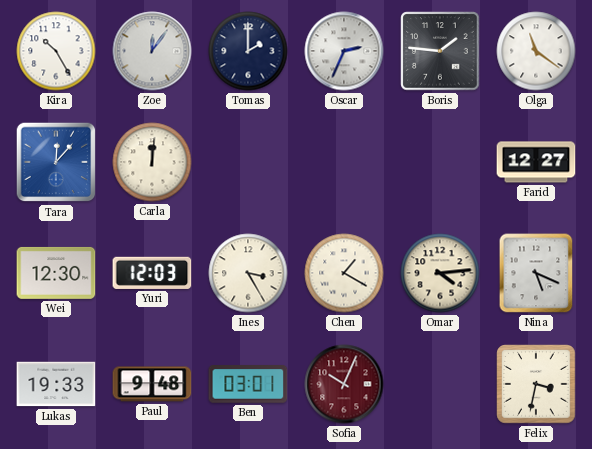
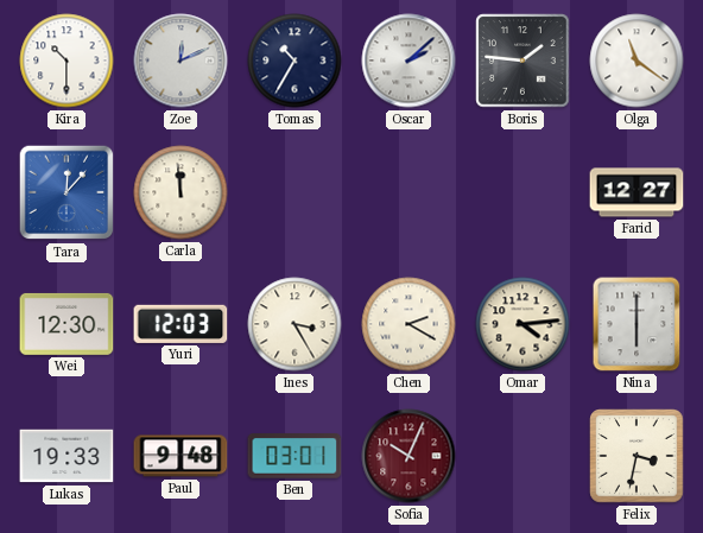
Kira: 10:25 -> 10:30
Zoe: 12:06 -> 12:11
Tomas: 2:00 -> 10:35
Oscar: 2:34 -> 2:08
Carla: 12:01 -> 11:59
Chen: 1:20 -> 2:20
Nina: 5:19 -> 6:00
